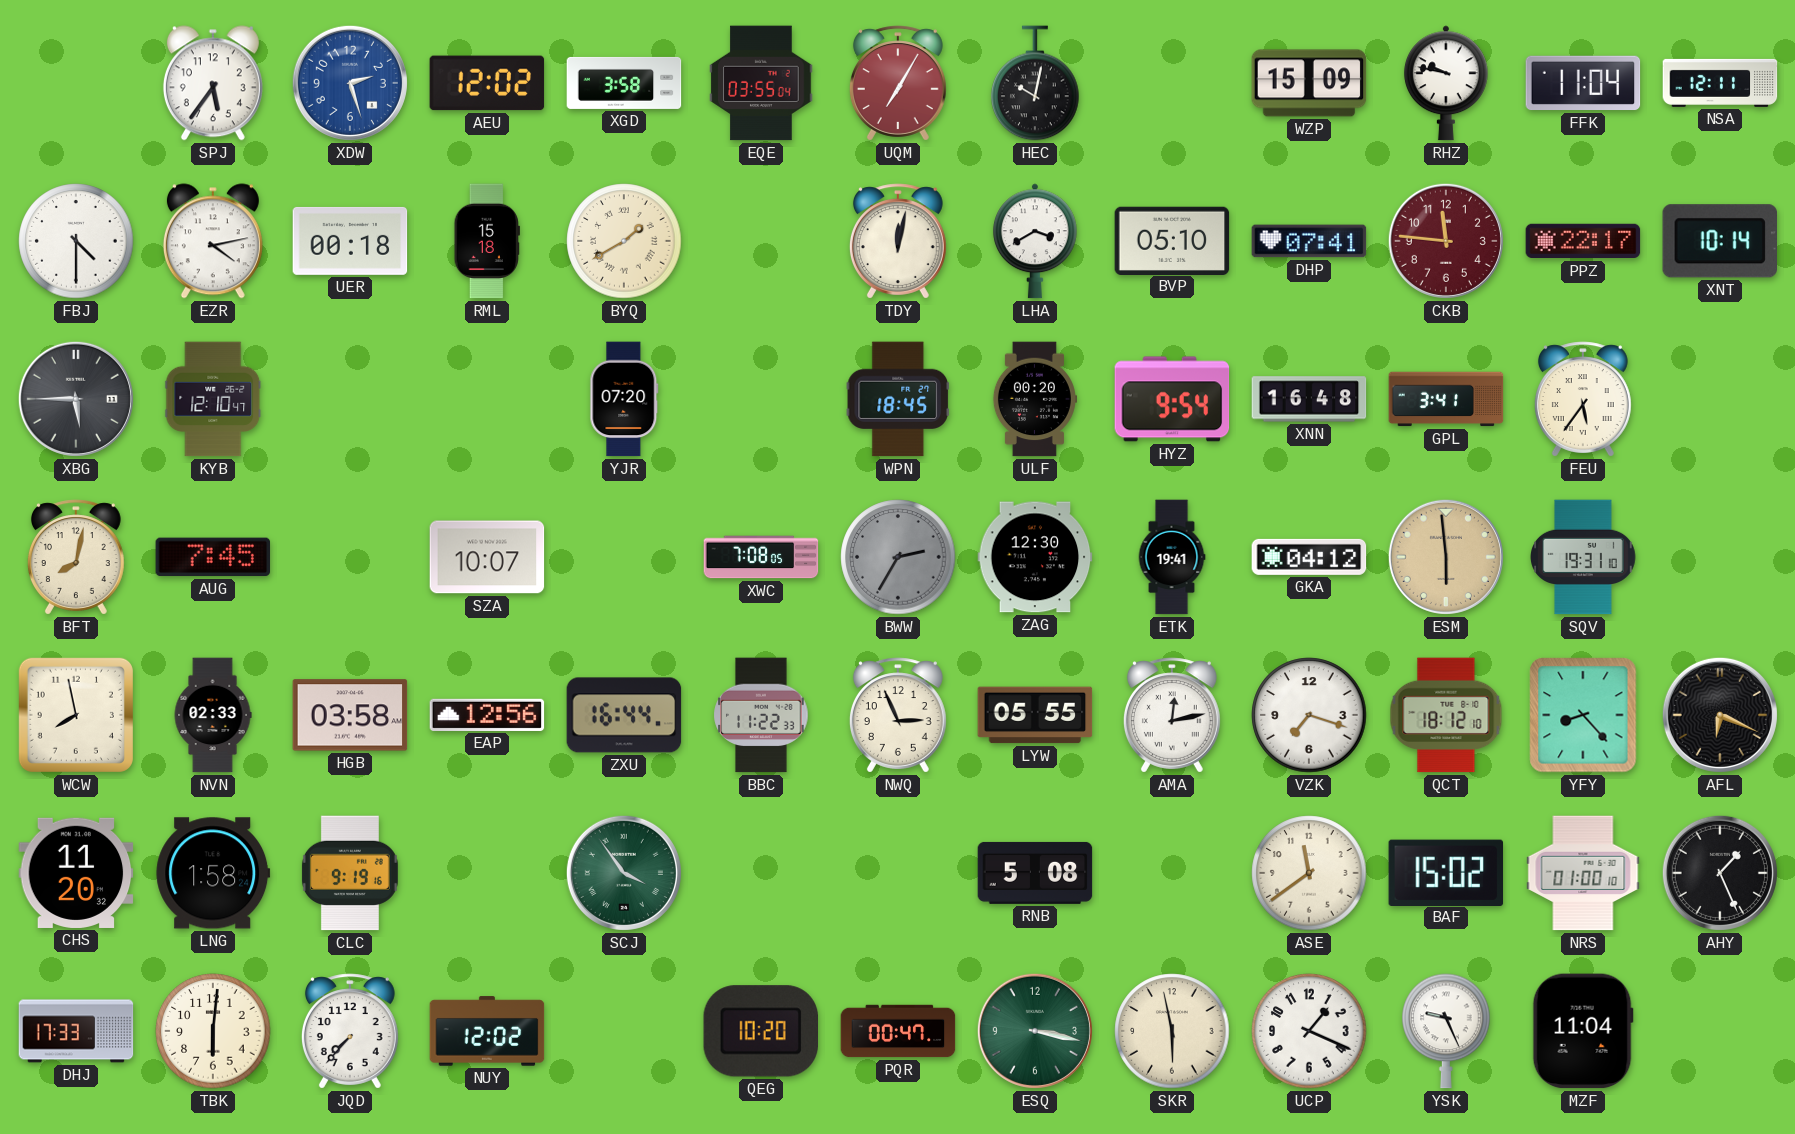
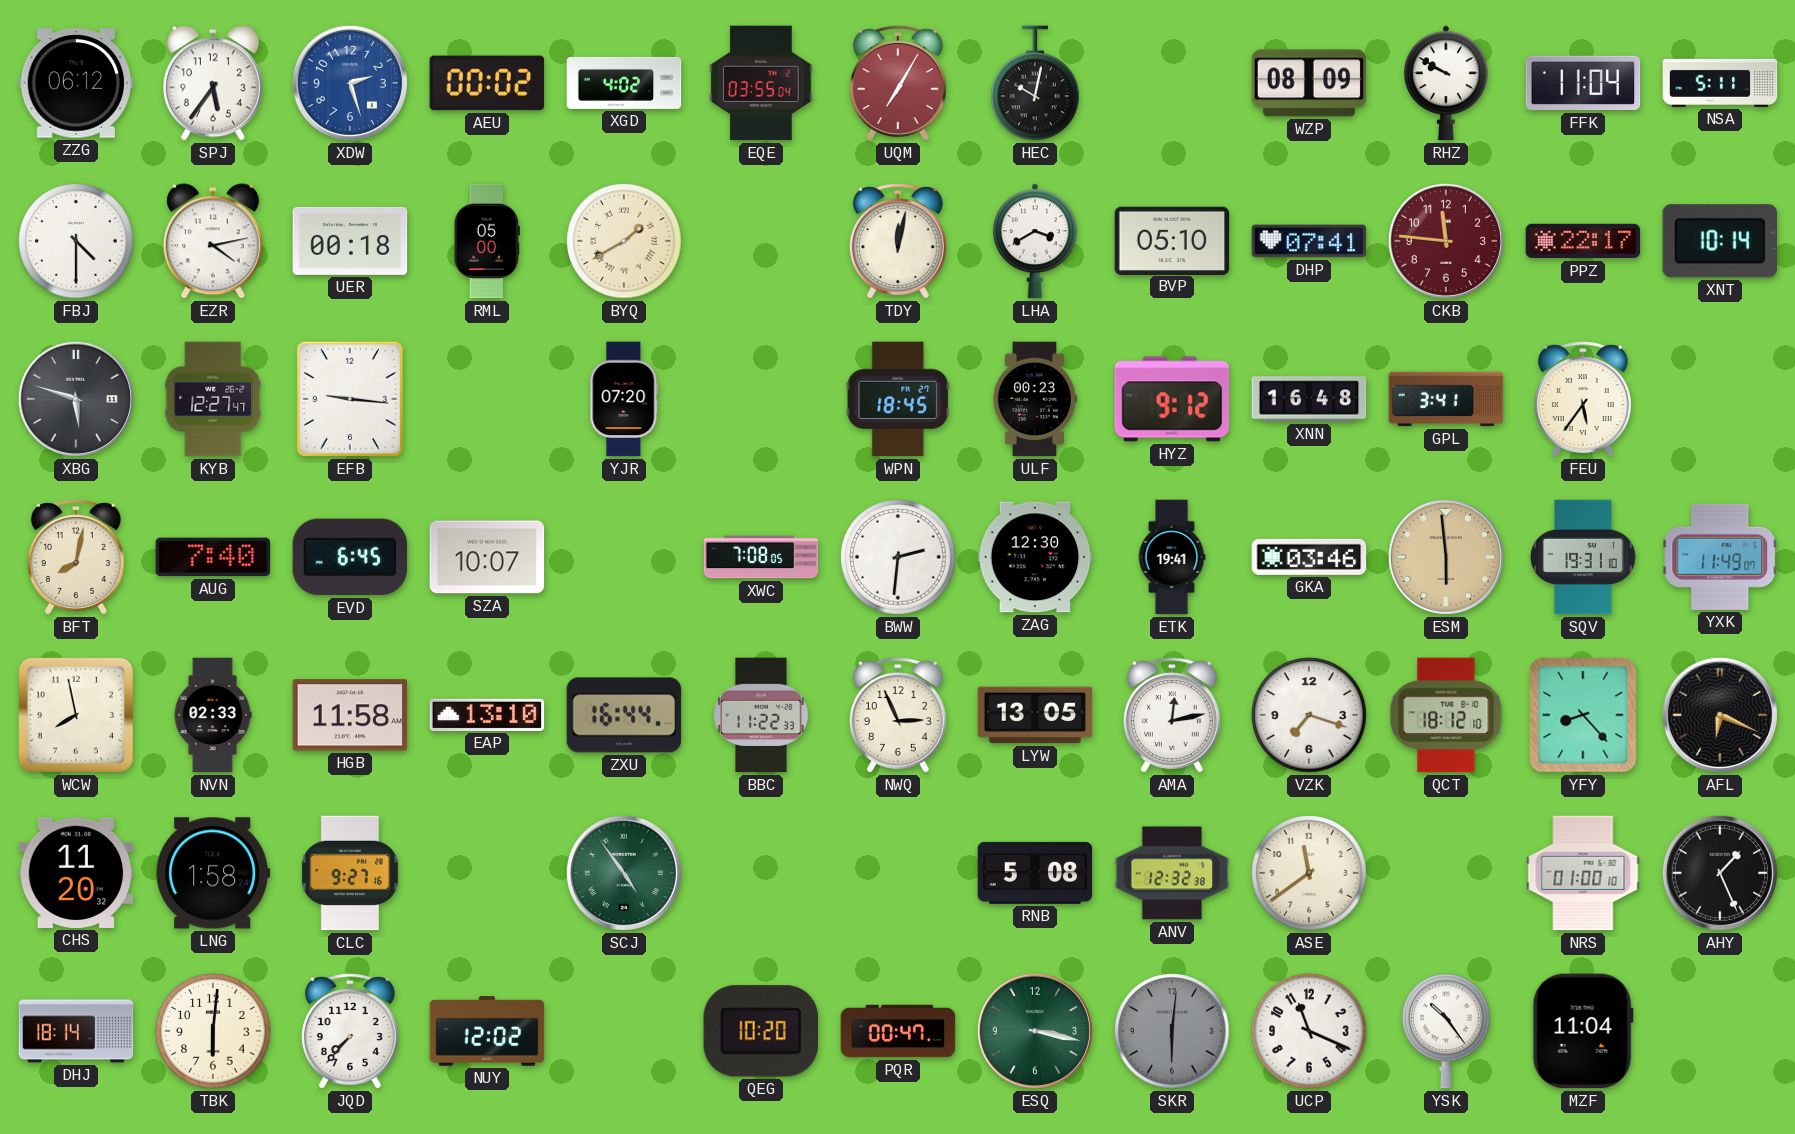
ZZG: none -> 06:12
AEU: 12:02 -> 00:02
XGD: 3:58 -> 4:02
WZP: 15:09 -> 08:09
RHZ: 9:47 -> 9:50
NSA: 12:11 -> 5:11
RML: 15:18 -> 05:00
XBG: 5:45 -> 5:48
KYB: 12:10 -> 12:27
EFB: none -> 9:16
ULF: 00:20 -> 00:23
HYZ: 9:54 -> 9:12
AUG: 7:45 -> 7:40
EVD: none -> 6:45
BWW: 2:35 -> 2:31
BWW dial: grey -> white
GKA: 04:12 -> 03:46
YXK: none -> 11:49
HGB: 03:58 -> 11:58
EAP: 12:56 -> 13:10
LYW: 05:55 -> 13:05
CLC: 9:19 -> 9:27
SCJ: 3:54 -> 4:54
ANV: none -> 12:32
BAF: 15:02 -> none
DHJ: 17:33 -> 18:14
SKR: 5:58 -> 6:01
SKR dial: cream -> grey
UCP: 1:19 -> 11:19
YSK: 9:26 -> 10:24
